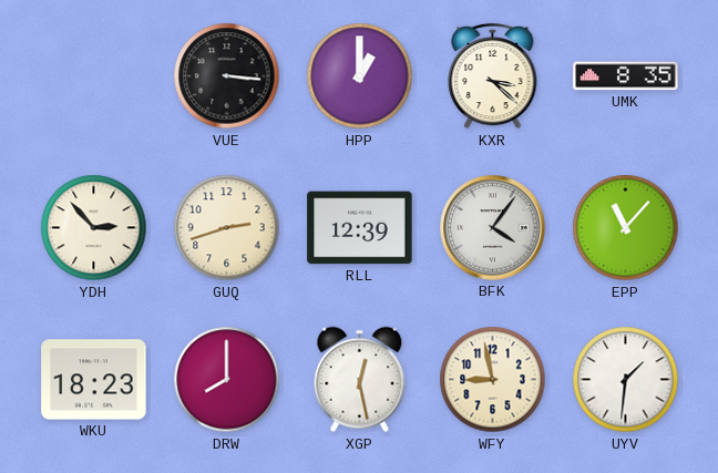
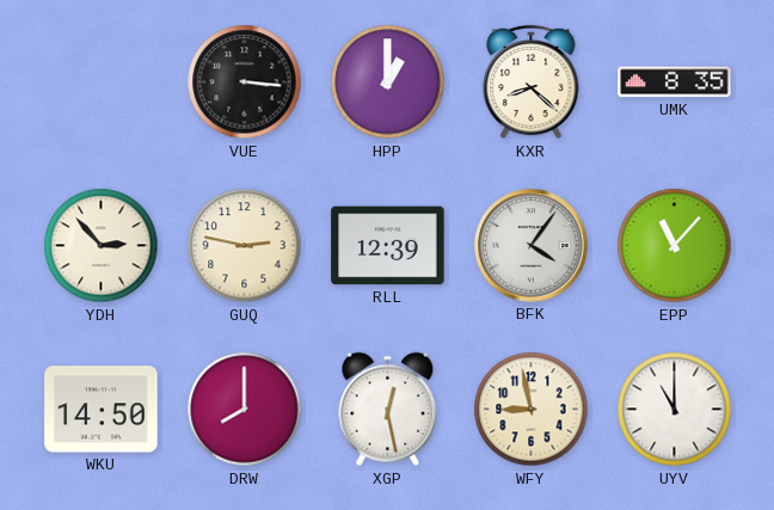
KXR: 3:22 -> 8:22
GUQ: 2:42 -> 2:47
WKU: 18:23 -> 14:50
UYV: 1:31 -> 11:00
